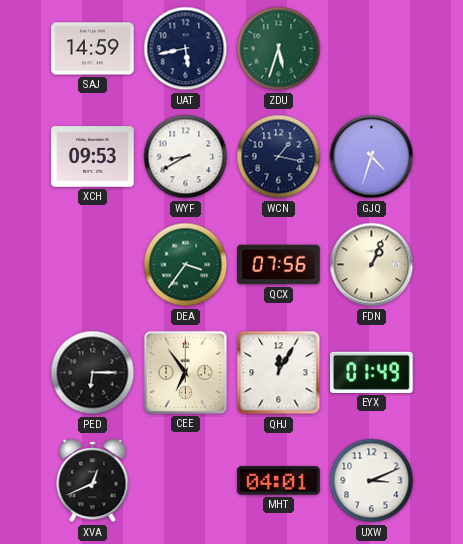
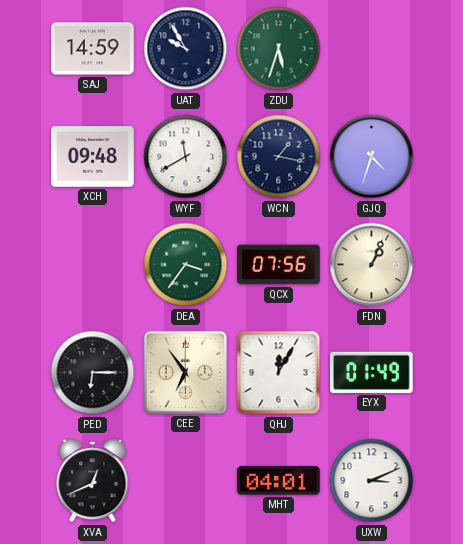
UAT: 5:43 -> 9:55
XCH: 09:53 -> 09:48
WYF: 8:40 -> 11:40
